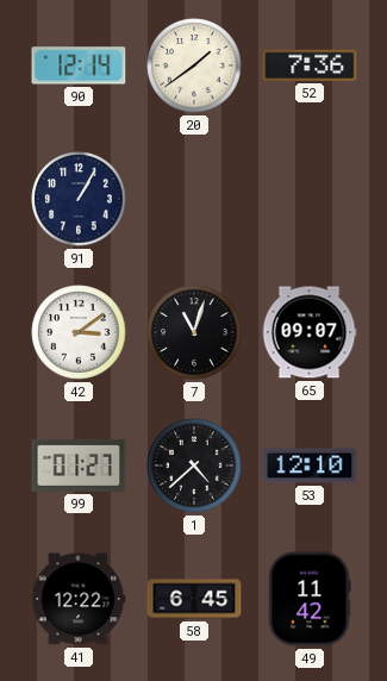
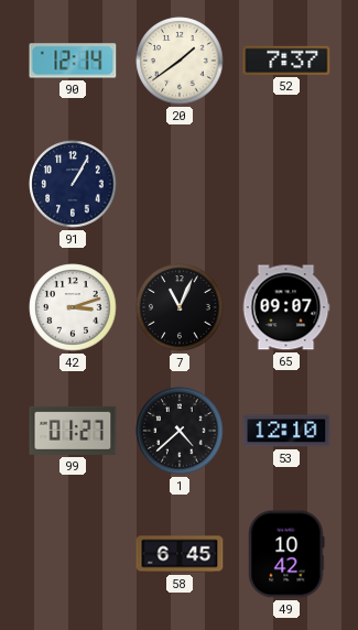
52: 7:36 -> 7:37
42: 3:09 -> 3:12
7: 11:03 -> 11:04
41: 12:22 -> none
49: 11:42 -> 10:42
